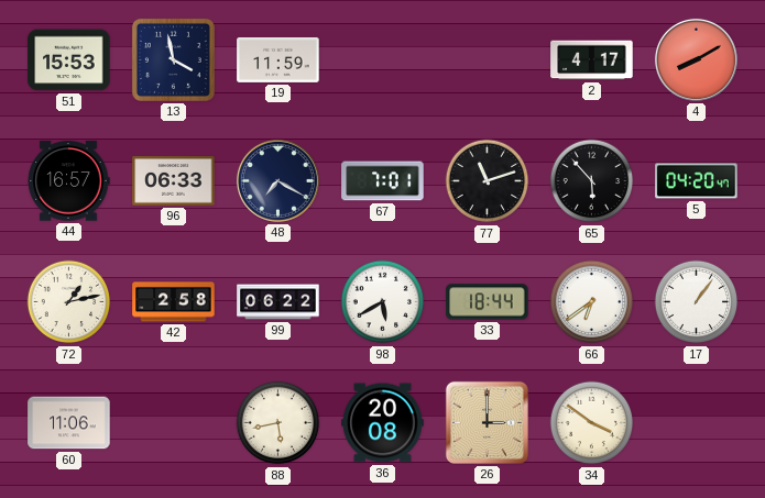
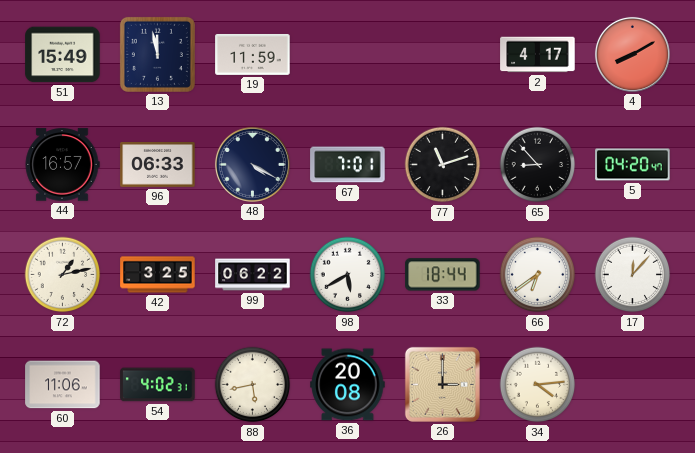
51: 15:53 -> 15:49
13: 3:58 -> 11:58
48: 7:20 -> 4:20
65: 5:53 -> 8:53
42: 2:58 -> 3:25
17: 1:06 -> 12:07
54: none -> 4:02
34: 3:51 -> 4:14
